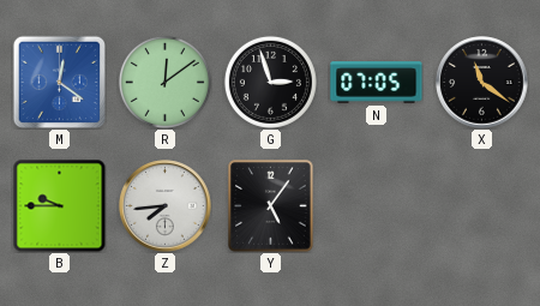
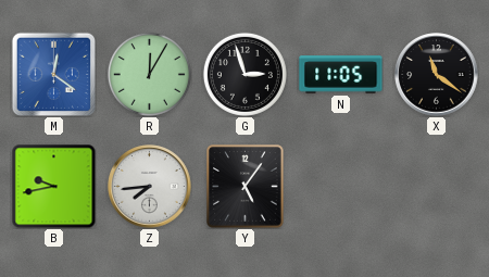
R: 12:09 -> 12:05
N: 07:05 -> 11:05
B: 9:45 -> 9:43
